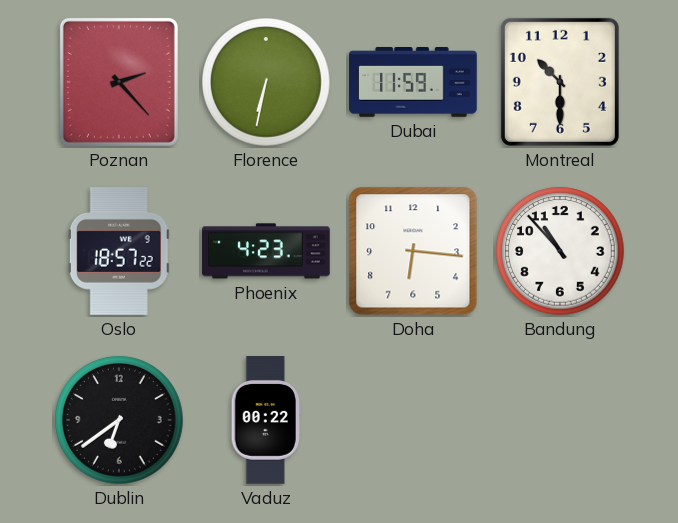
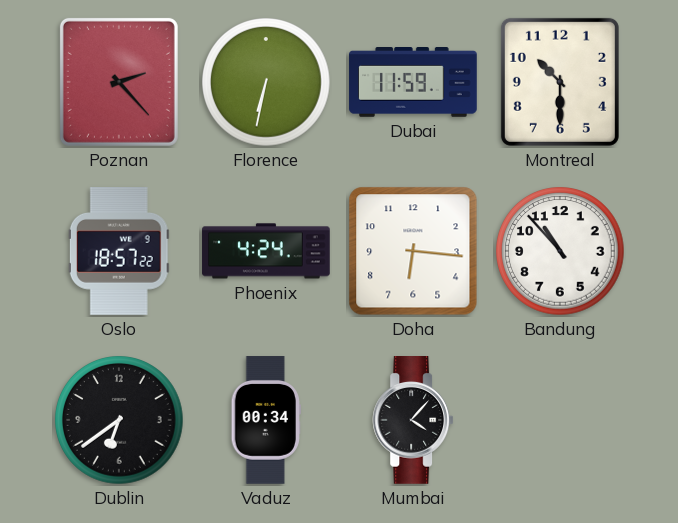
Phoenix: 4:23 -> 4:24
Vaduz: 00:22 -> 00:34
Mumbai: none -> 4:07
